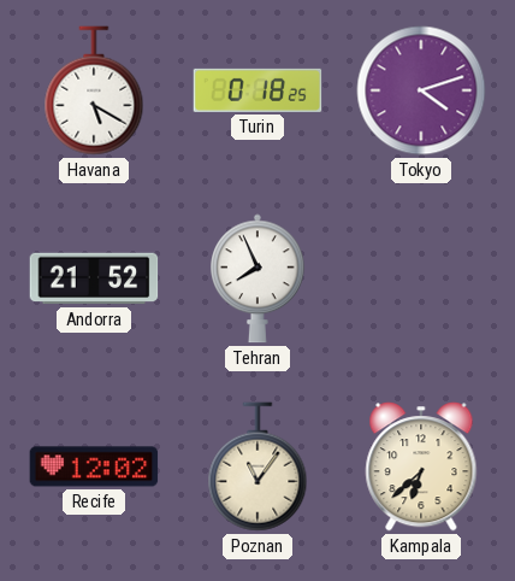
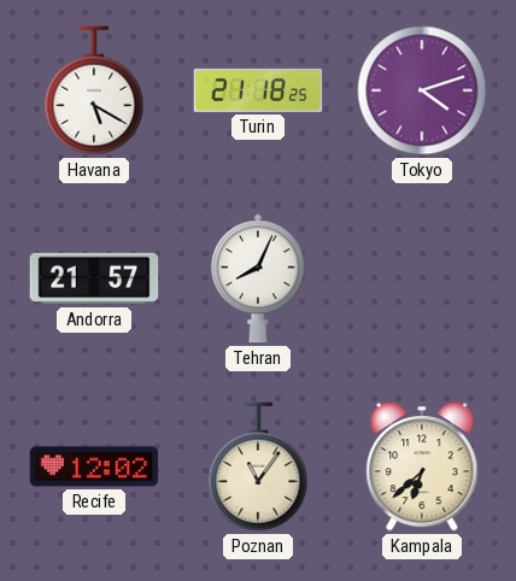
Turin: 0:18 -> 21:18
Andorra: 21:52 -> 21:57
Tehran: 7:56 -> 8:04
